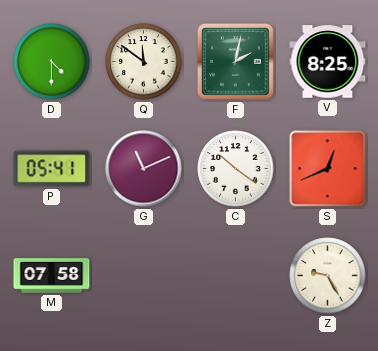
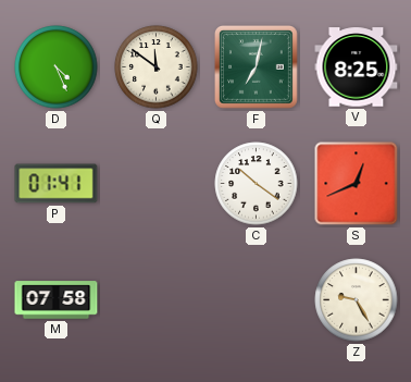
D: 4:30 -> 4:26
F: 2:02 -> 7:02
P: 05:41 -> 01:41
G: 11:11 -> none
